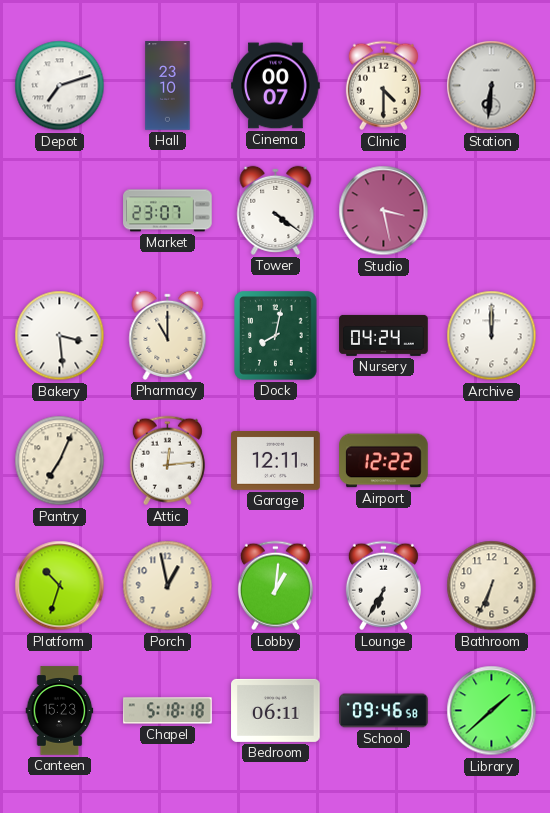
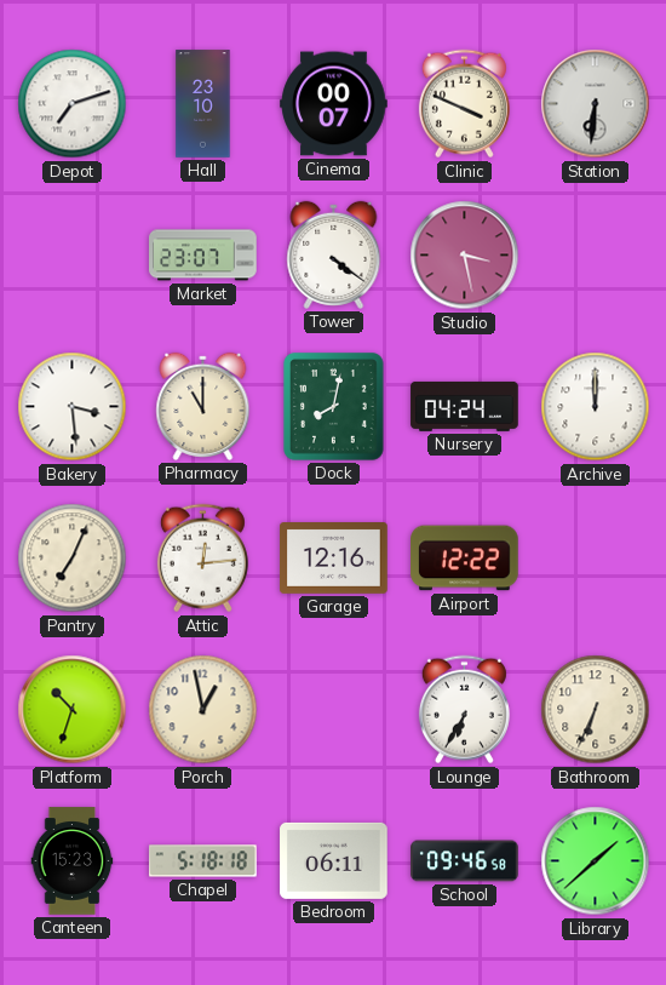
Clinic: 4:30 -> 3:49
Garage: 12:11 -> 12:16
Lobby: 1:01 -> none
